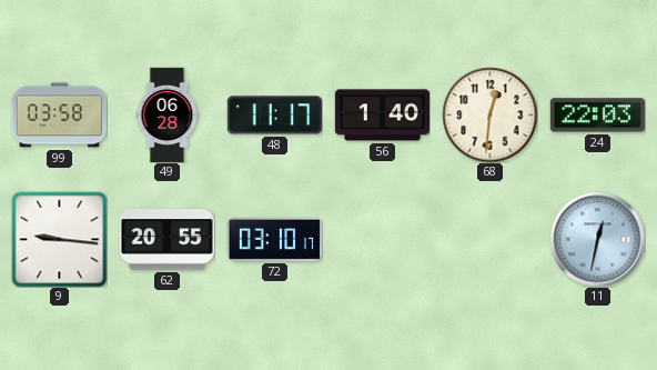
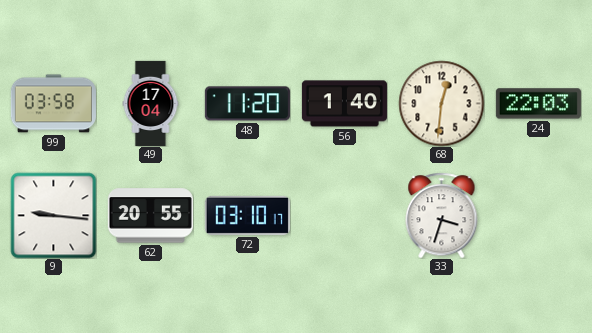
49: 06:28 -> 17:04
48: 11:17 -> 11:20
33: none -> 3:33
11: 12:32 -> none
